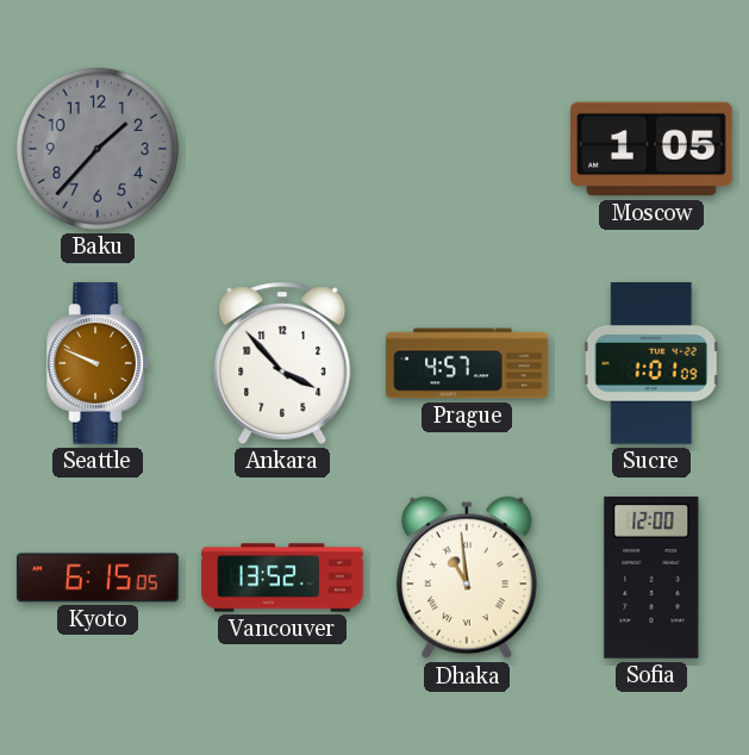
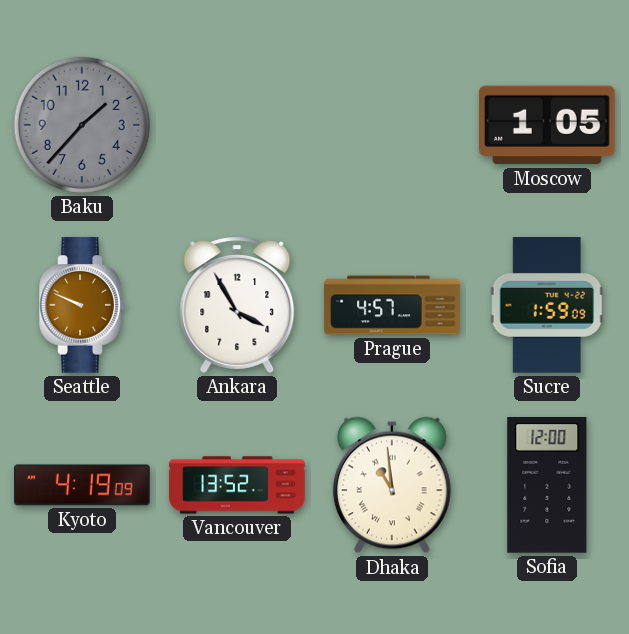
Ankara: 3:53 -> 3:55
Sucre: 1:01 -> 1:59
Kyoto: 6:15 -> 4:19
